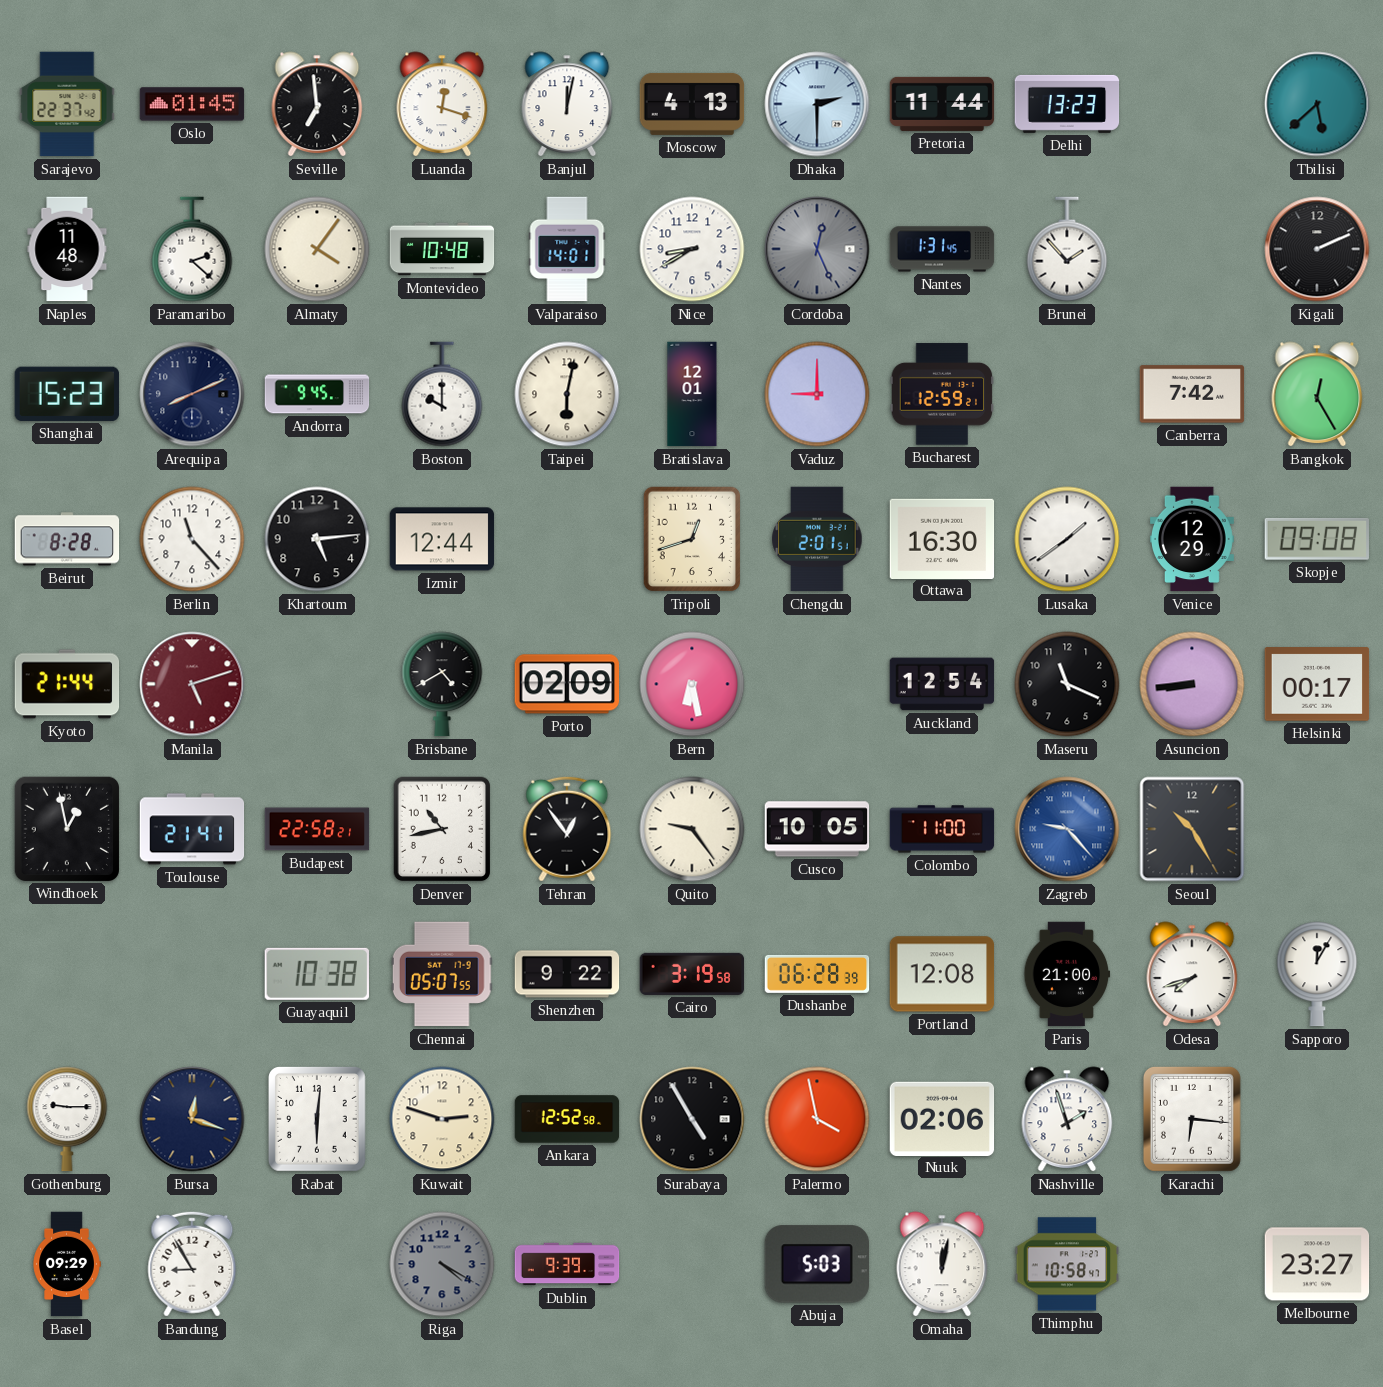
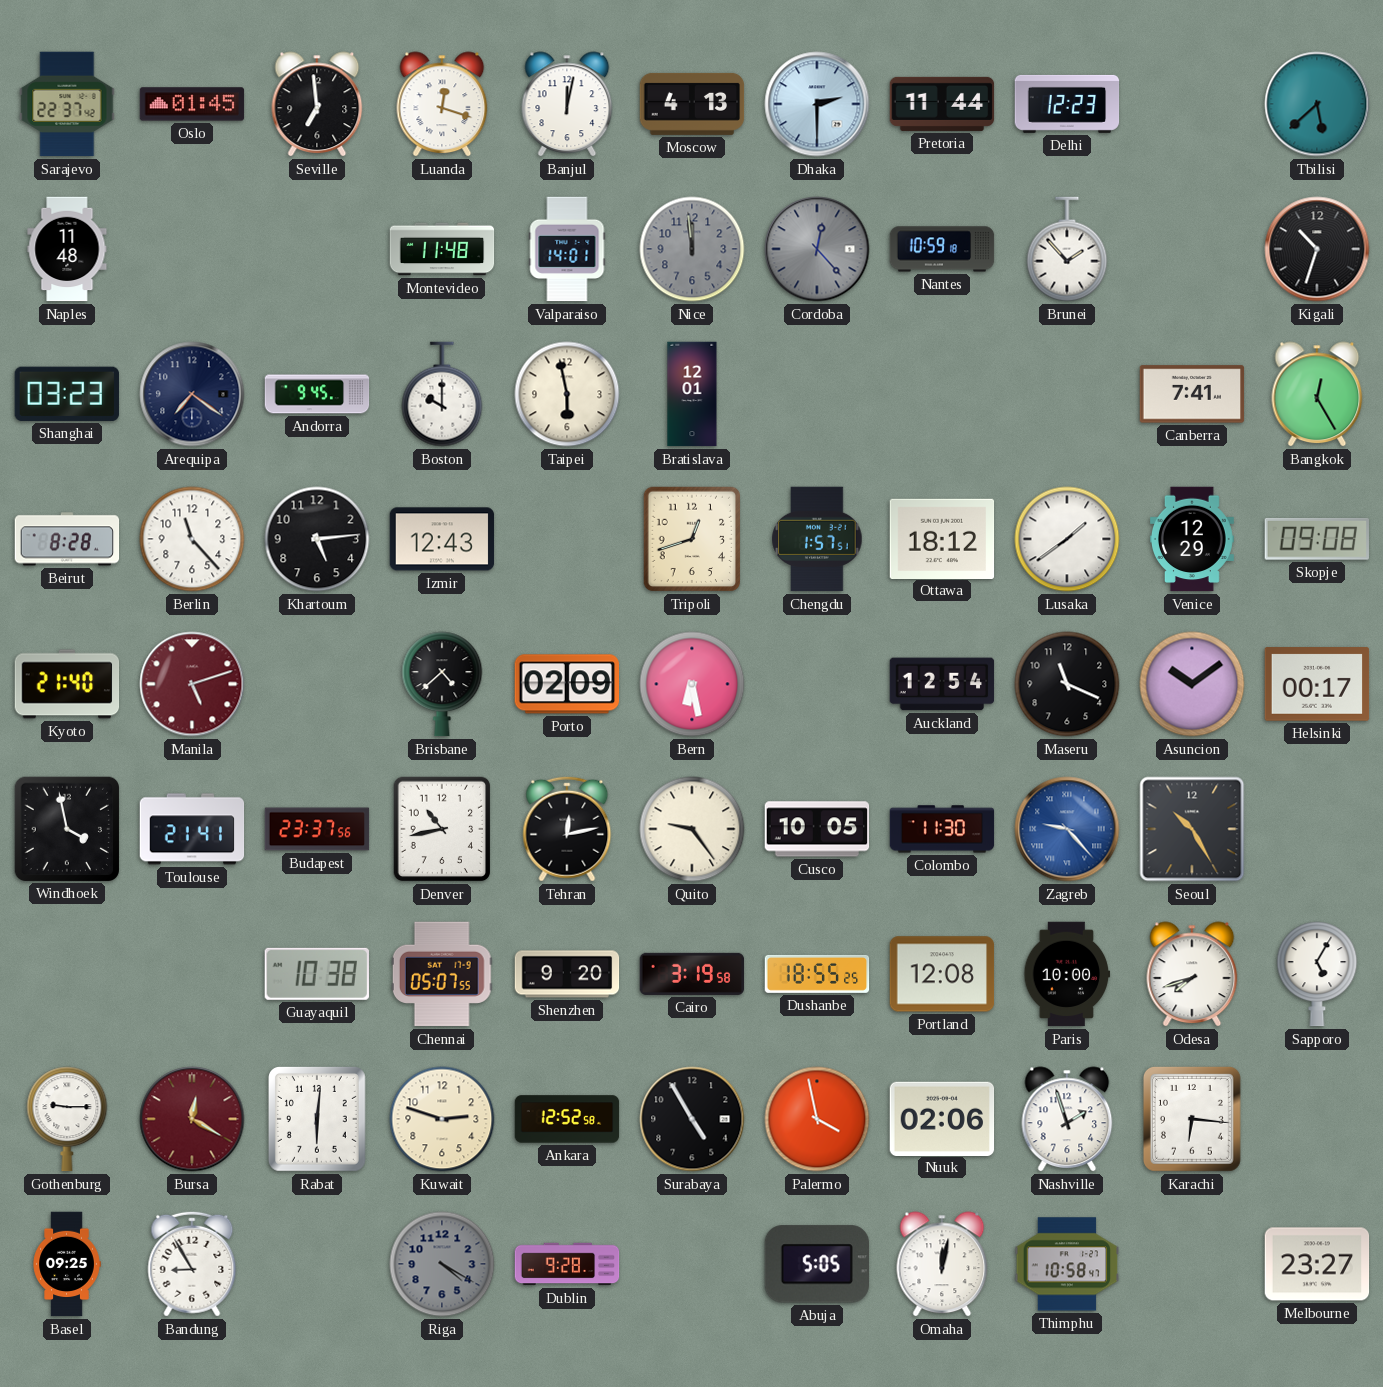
Delhi: 13:23 -> 12:23
Paramaribo: 2:22 -> none
Almaty: 4:06 -> none
Montevideo: 10:48 -> 11:48
Nice: 8:40 -> 11:59
Nice dial: white -> grey
Cordoba: 12:26 -> 12:23
Nantes: 1:31 -> 10:59
Kigali: 2:11 -> 10:33
Shanghai: 15:23 -> 03:23
Arequipa: 8:11 -> 7:21
Taipei: 6:02 -> 5:58
Vaduz: 9:00 -> none
Bucharest: 12:59 -> none
Canberra: 7:42 -> 7:41
Izmir: 12:44 -> 12:43
Chengdu: 2:01 -> 1:57
Ottawa: 16:30 -> 18:12
Kyoto: 21:44 -> 21:40
Brisbane: 4:40 -> 4:38
Asuncion: 8:44 -> 10:09
Windhoek: 12:58 -> 3:58
Budapest: 22:58 -> 23:37
Tehran: 12:54 -> 12:13
Colombo: 11:00 -> 11:30
Shenzhen: 9:22 -> 9:20
Dushanbe: 06:28 -> 18:55
Paris: 21:00 -> 10:00
Sapporo: 12:05 -> 5:05
Bursa: 12:18 -> 12:20
Bursa dial: navy -> burgundy
Basel: 09:29 -> 09:25
Dublin: 9:39 -> 9:28
Abuja: 5:03 -> 5:05
